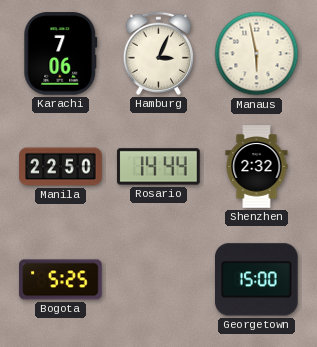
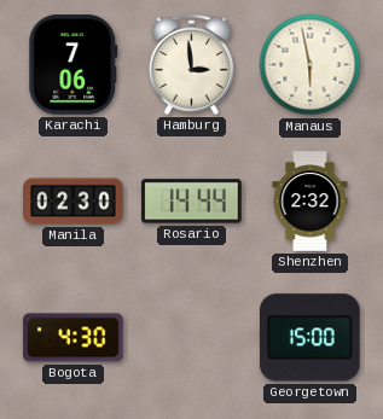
Hamburg: 3:04 -> 2:59
Manila: 22:50 -> 02:30
Bogota: 5:25 -> 4:30
